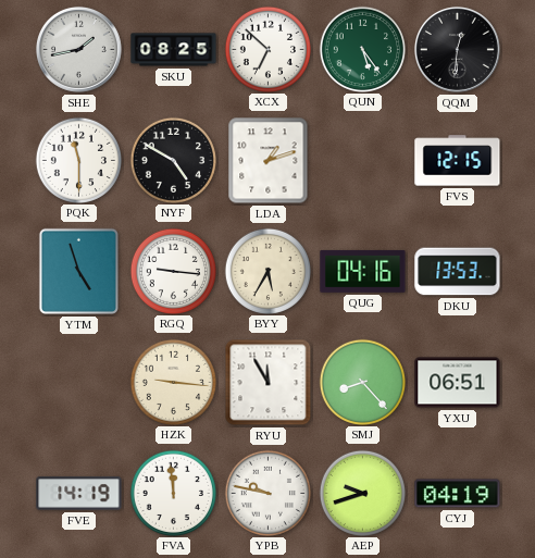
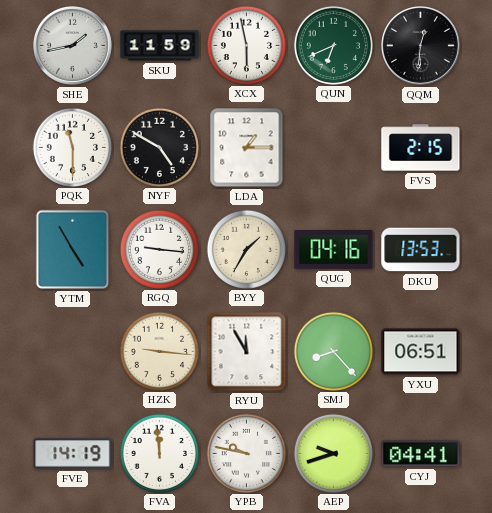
SKU: 08:25 -> 11:59
XCX: 6:52 -> 5:58
QUN: 5:24 -> 6:41
LDA: 1:12 -> 1:15
FVS: 12:15 -> 2:15
YTM: 4:57 -> 4:55
BYY: 5:35 -> 1:35
CYJ: 04:19 -> 04:41
